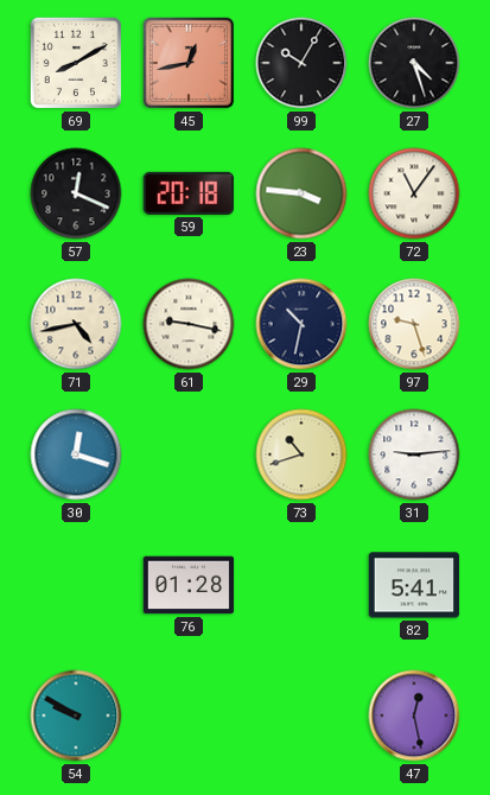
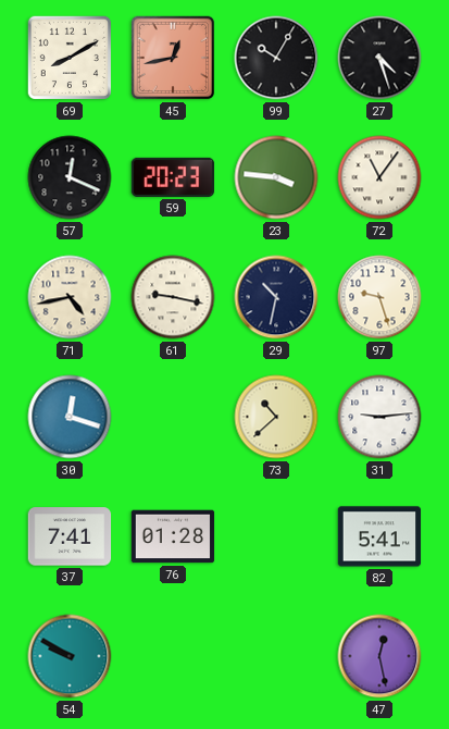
59: 20:18 -> 20:23
73: 10:42 -> 10:38
37: none -> 7:41
